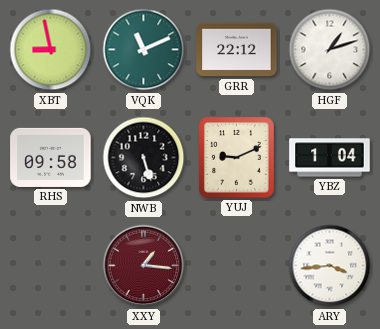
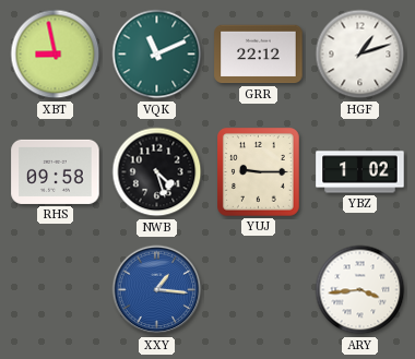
NWB: 5:27 -> 4:27
YUJ: 9:11 -> 9:15
YBZ: 1:04 -> 1:02
XXY dial: burgundy -> blue
